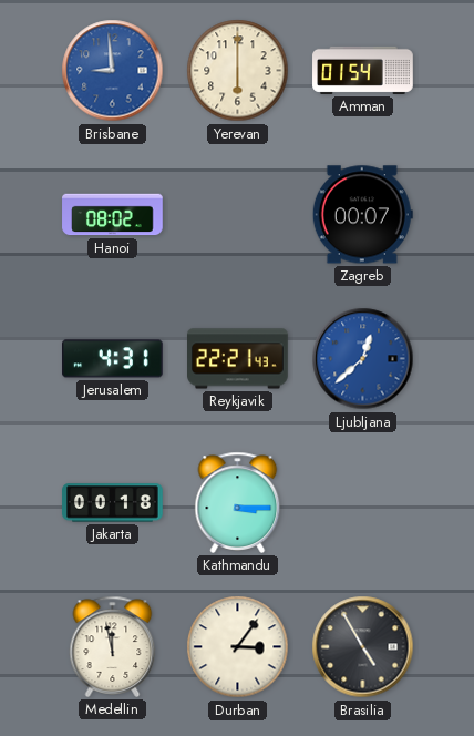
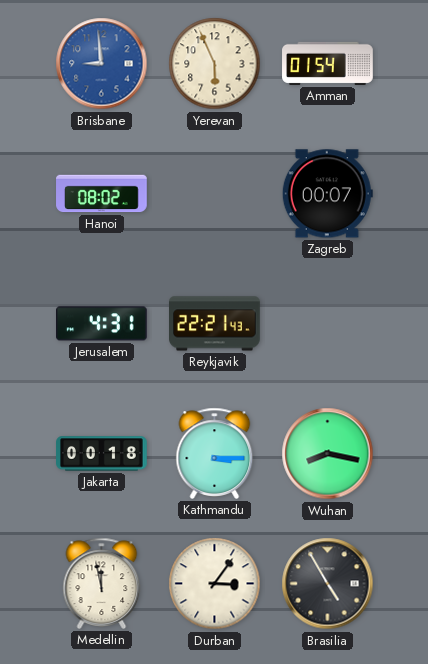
Yerevan: 6:00 -> 5:56
Ljubljana: 12:38 -> none
Wuhan: none -> 8:17
